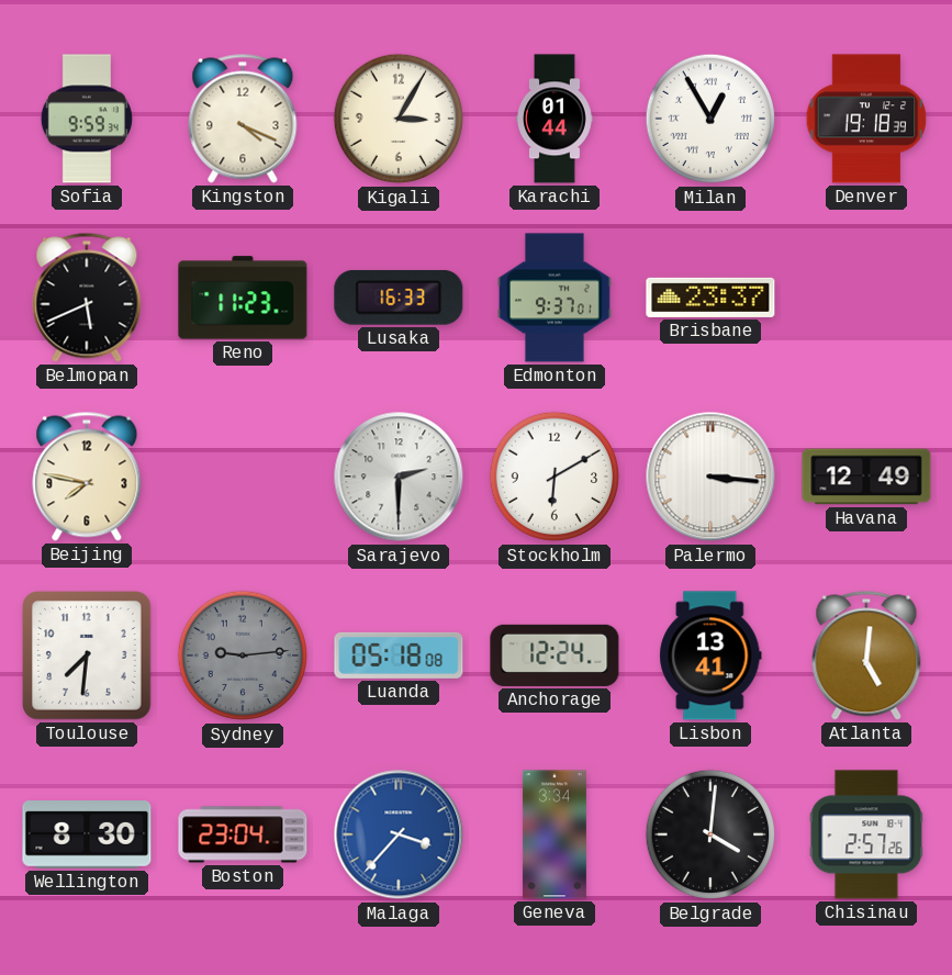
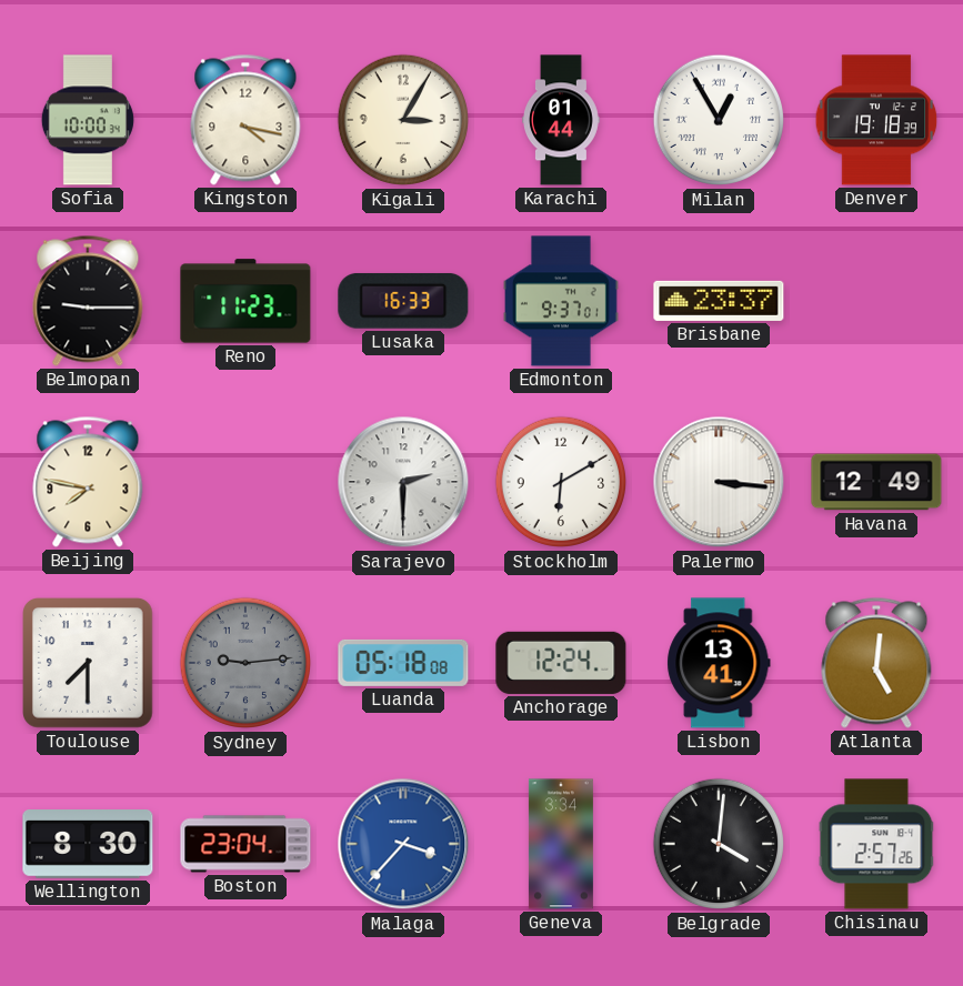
Sofia: 9:59 -> 10:00
Kingston: 4:19 -> 4:17
Belmopan: 5:41 -> 9:15
Toulouse: 7:31 -> 7:30
